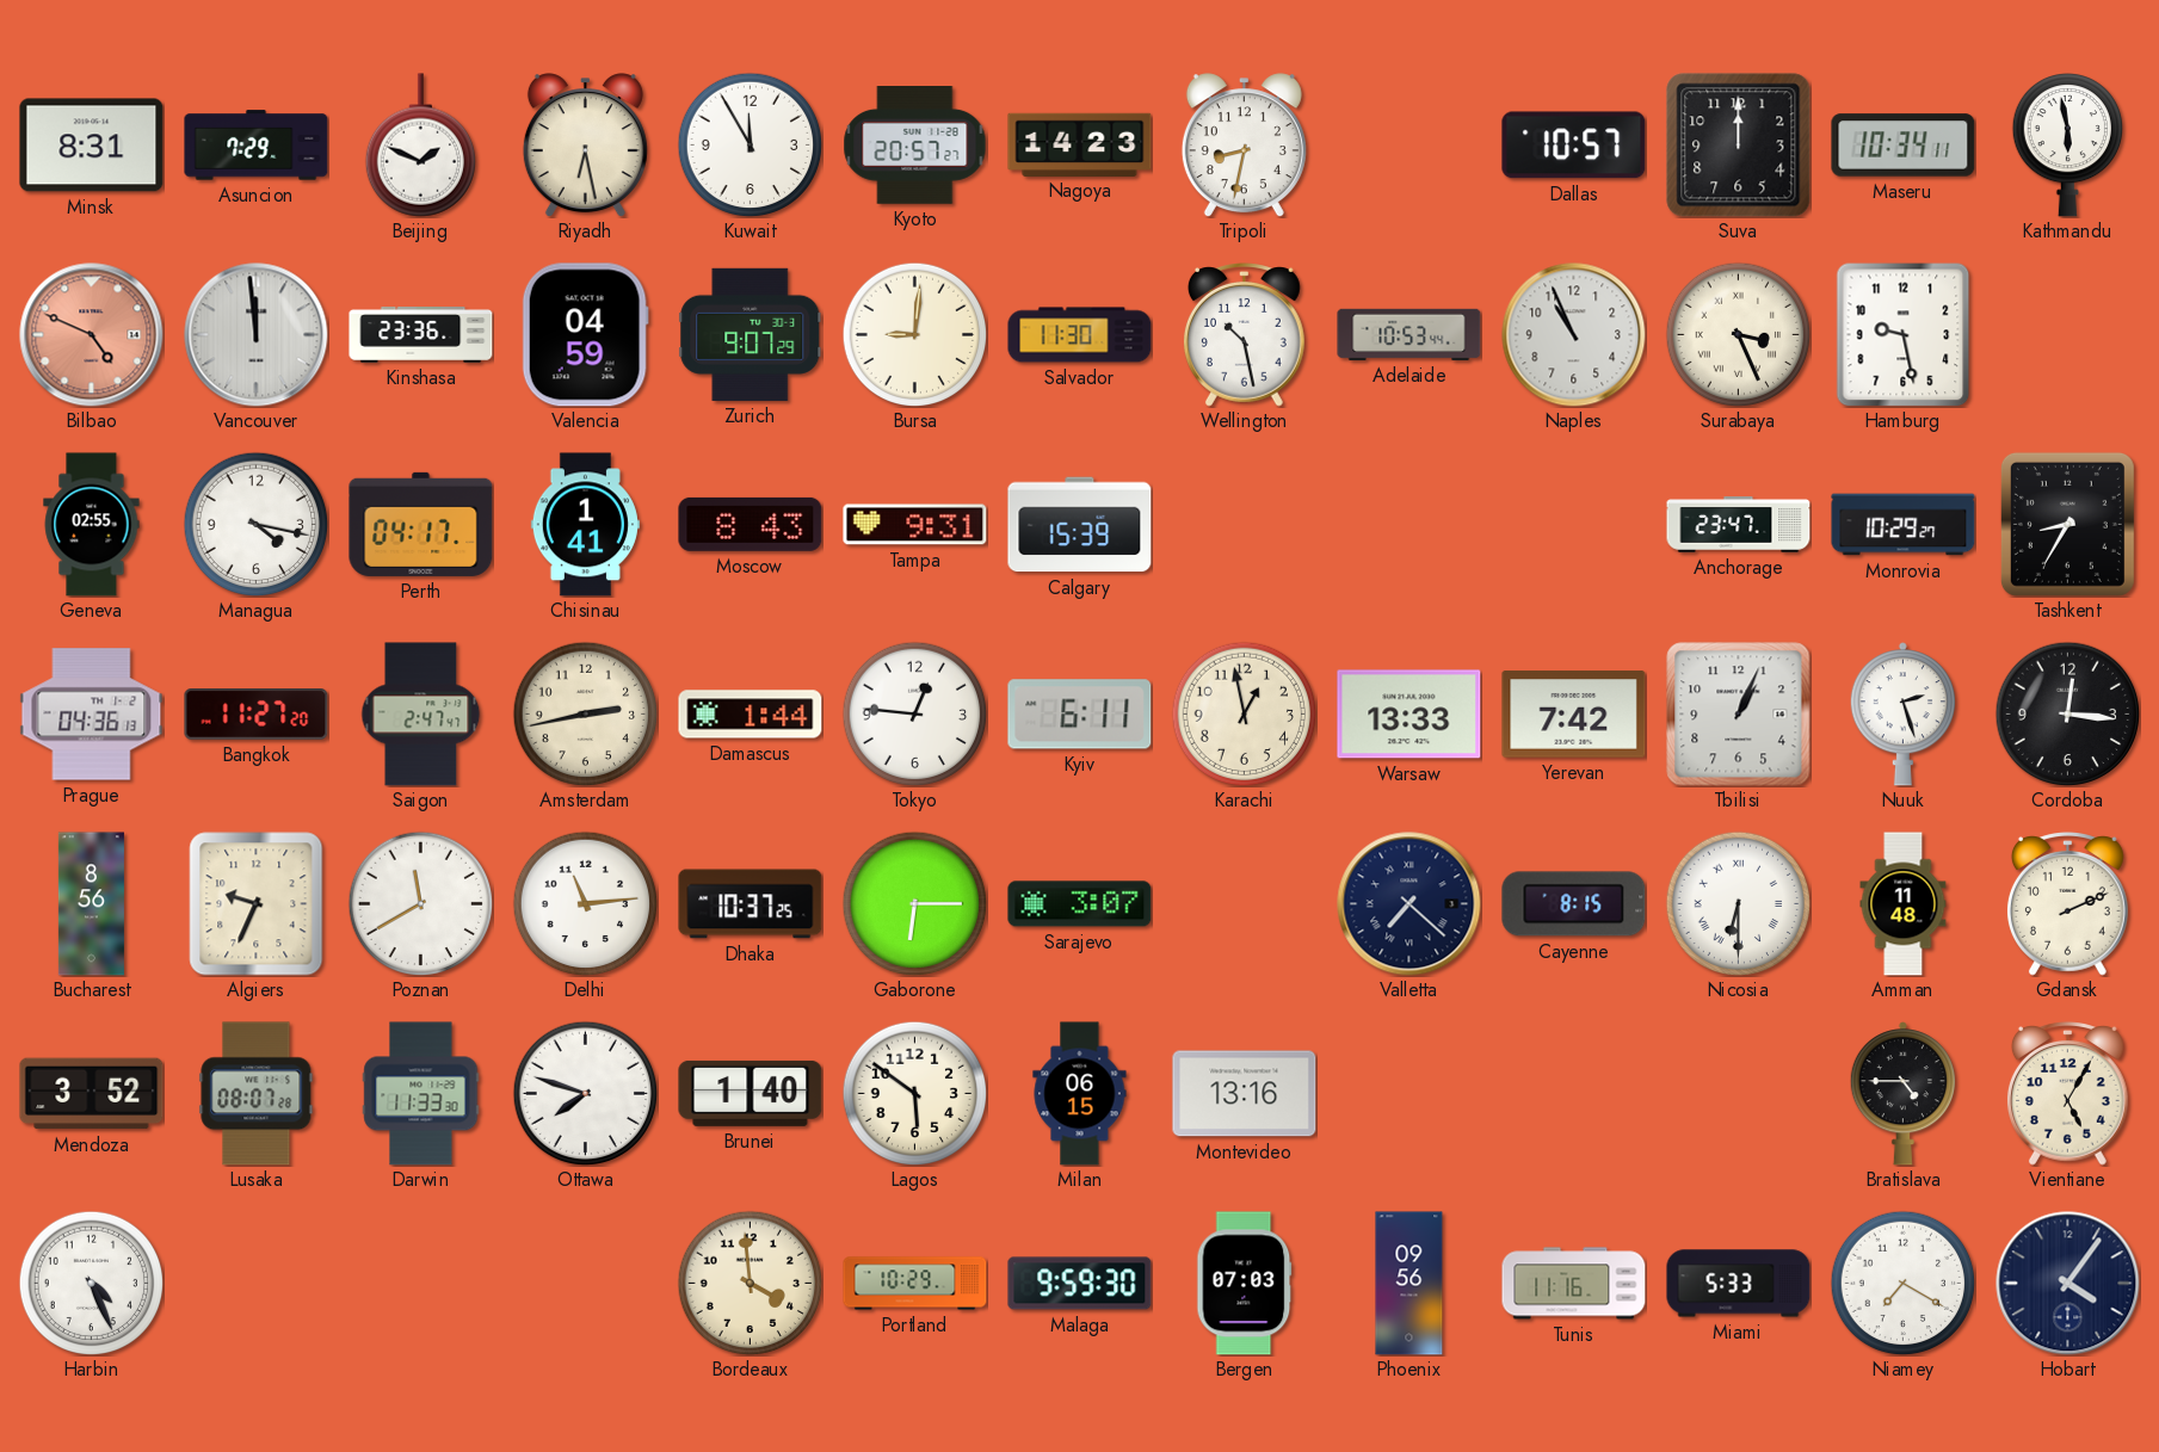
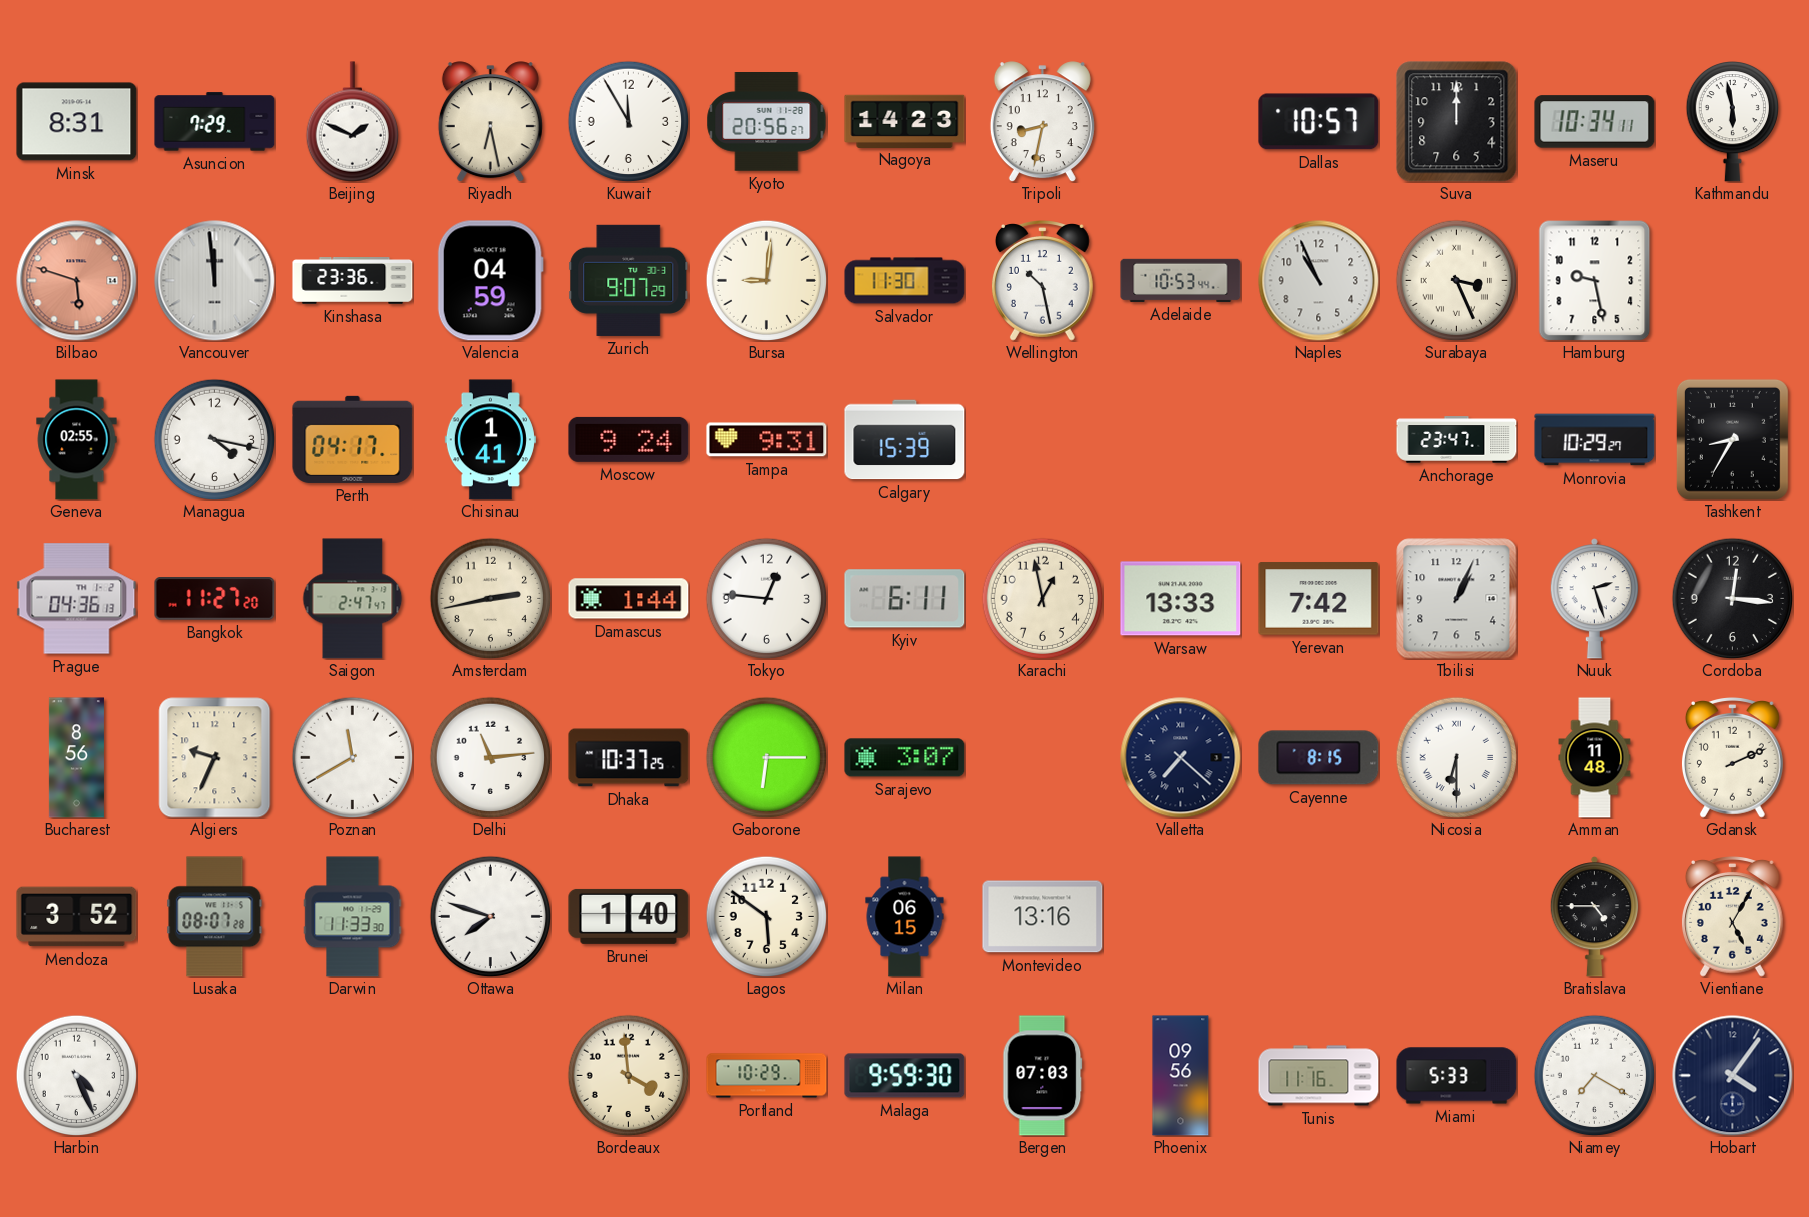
Kyoto: 20:57 -> 20:56
Bilbao: 4:49 -> 5:48
Moscow: 8:43 -> 9:24
